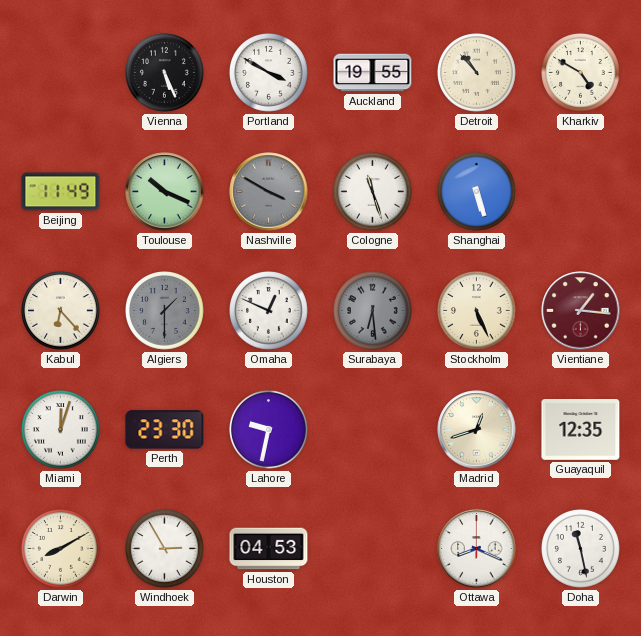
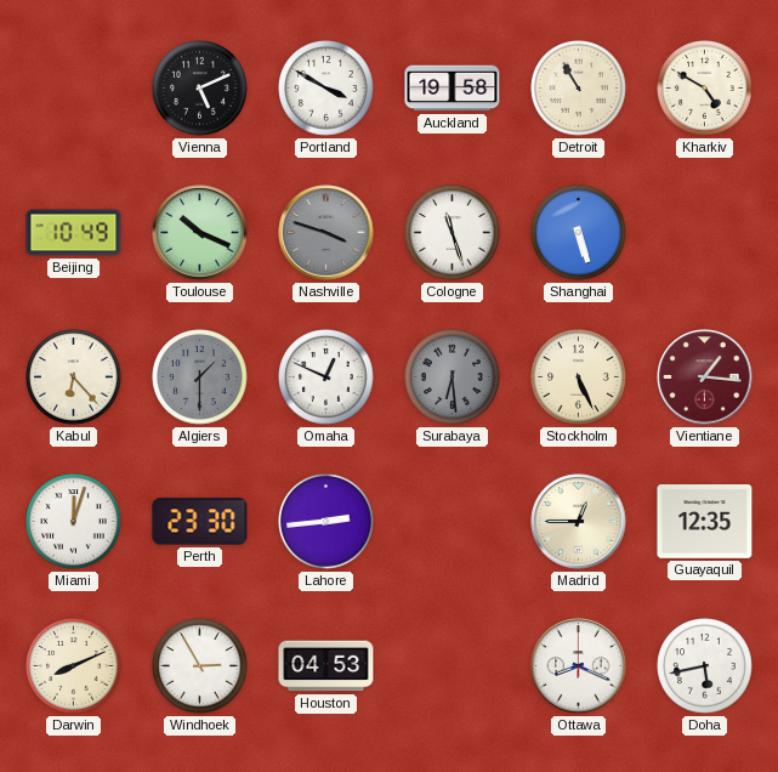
Vienna: 5:26 -> 5:11
Auckland: 19:55 -> 19:58
Detroit: 10:53 -> 10:55
Beijing: 11:49 -> 10:49
Nashville: 3:50 -> 3:48
Lahore: 9:32 -> 2:44
Madrid: 12:42 -> 12:45
Darwin: 8:10 -> 8:11
Doha: 11:28 -> 5:43
